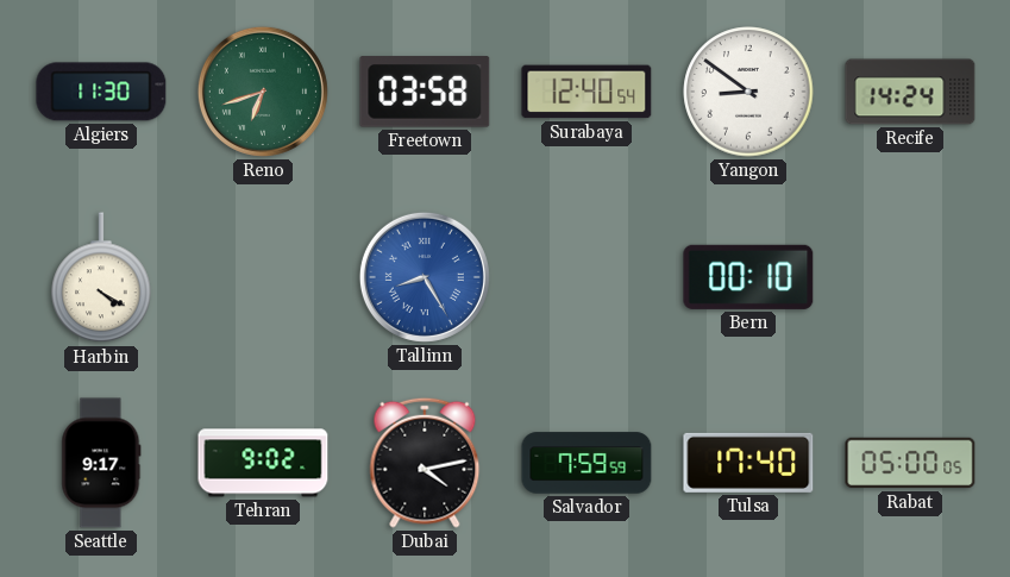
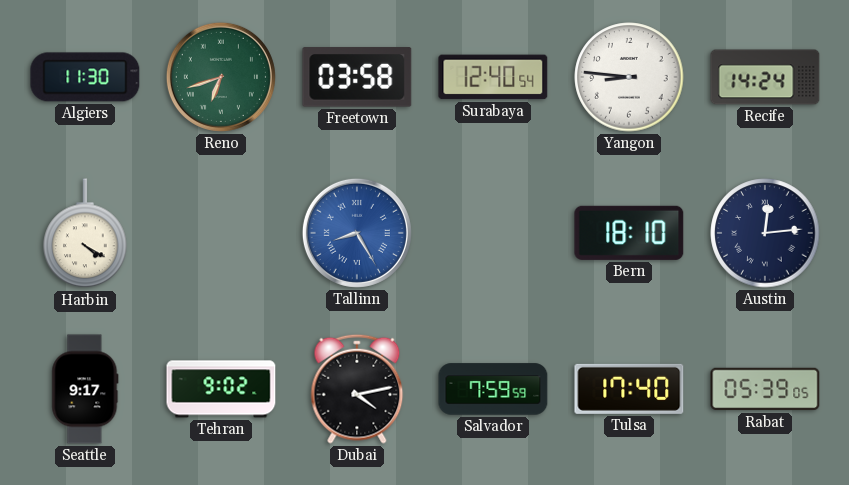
Yangon: 8:51 -> 8:46
Bern: 00:10 -> 18:10
Austin: none -> 12:14
Rabat: 05:00 -> 05:39
